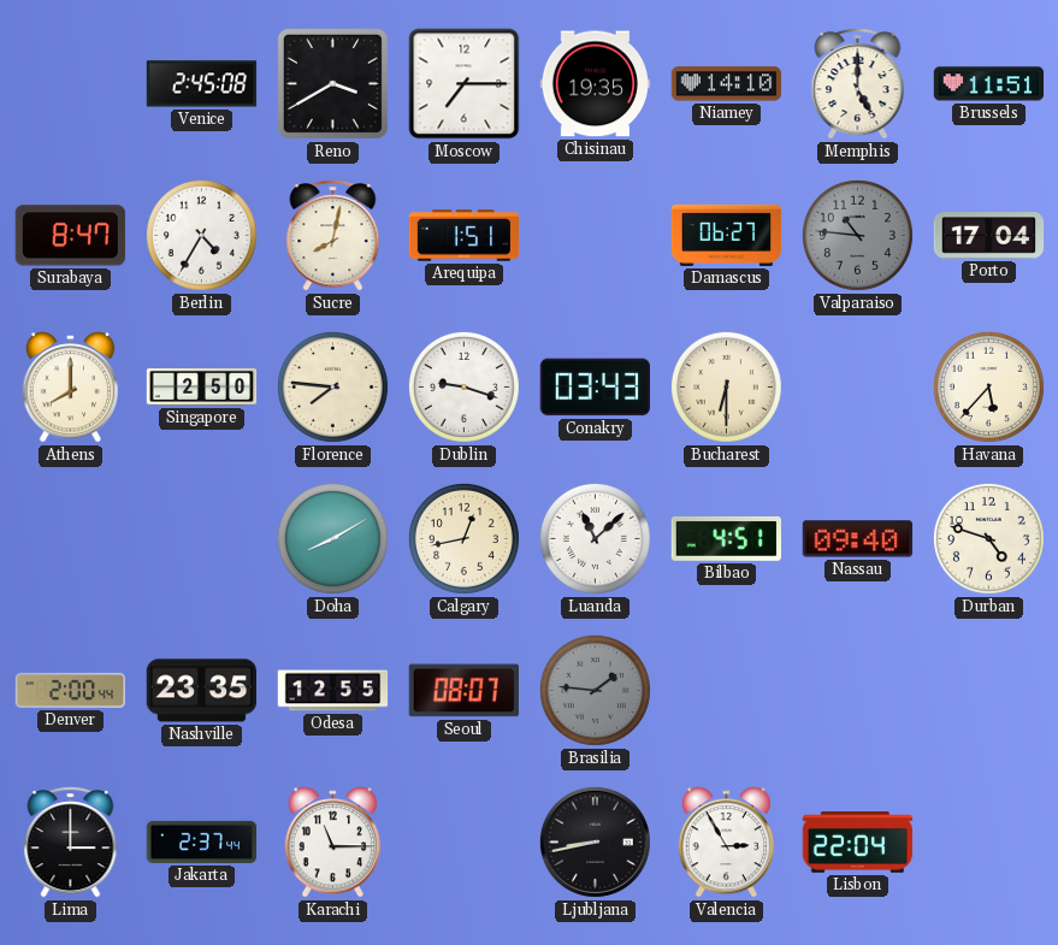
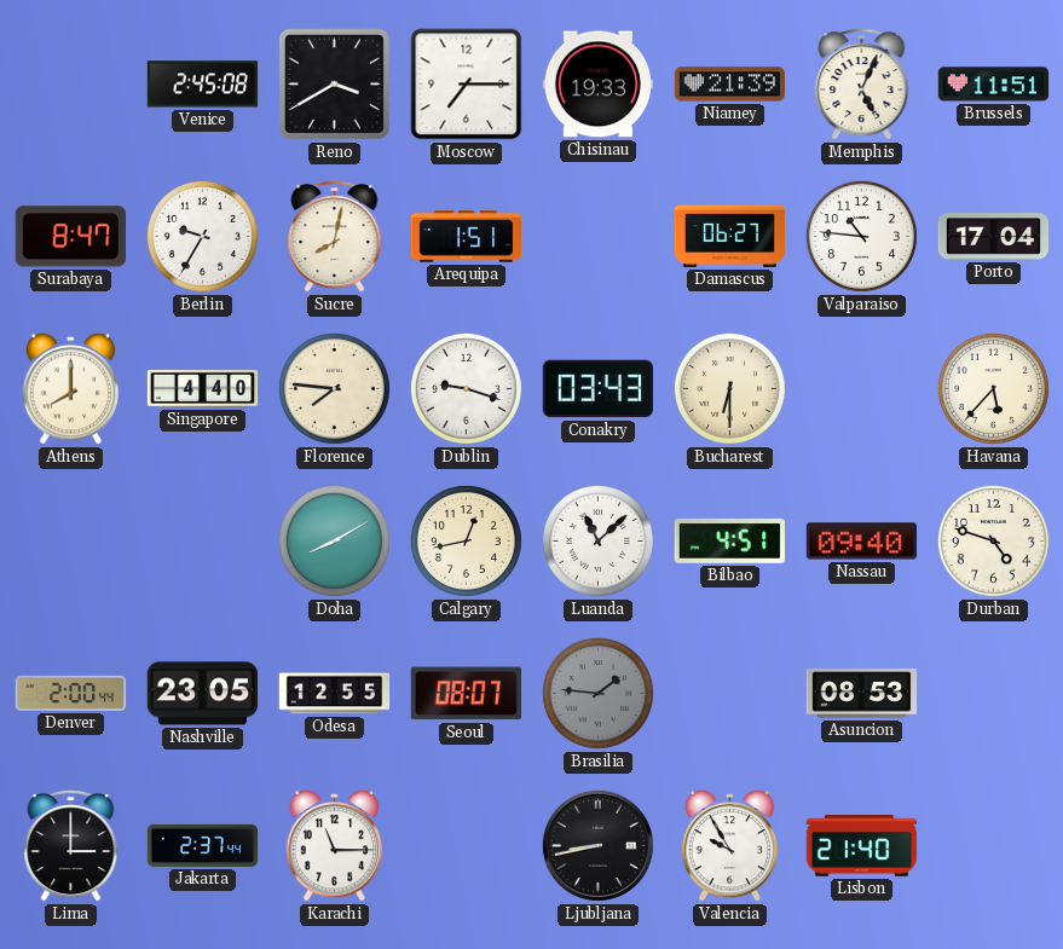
Chisinau: 19:35 -> 19:33
Niamey: 14:10 -> 21:39
Memphis: 5:00 -> 5:04
Berlin: 4:35 -> 9:35
Valparaiso dial: grey -> white
Singapore: 2:50 -> 4:40
Nashville: 23:35 -> 23:05
Asuncion: none -> 08:53
Valencia: 2:55 -> 9:55
Lisbon: 22:04 -> 21:40
